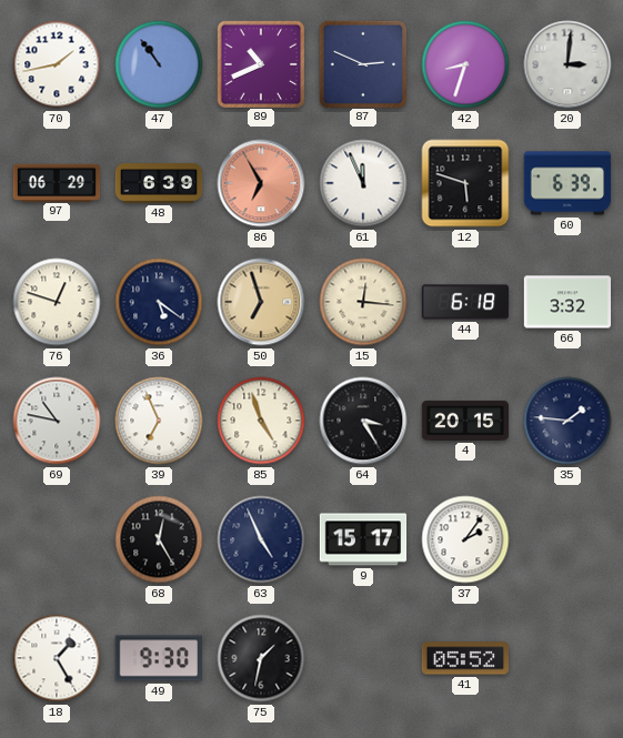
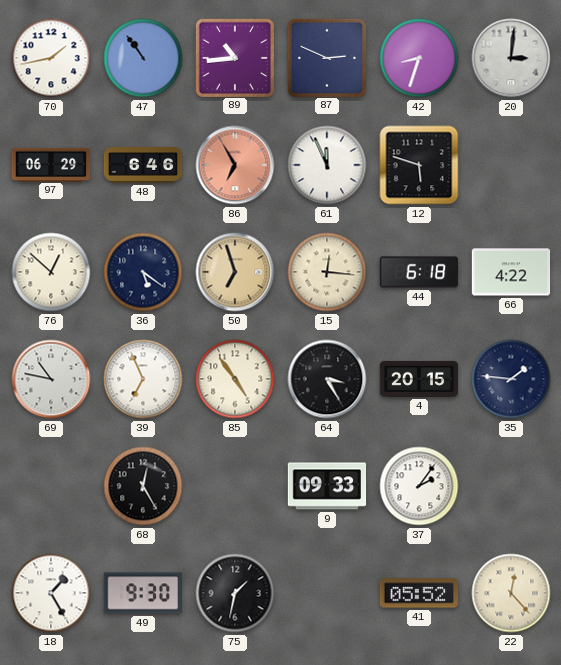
89: 10:41 -> 10:44
48: 6:39 -> 6:46
60: 6:39 -> none
76: 12:48 -> 12:52
66: 3:32 -> 4:22
85: 4:57 -> 4:54
63: 4:56 -> none
9: 15:17 -> 09:33
22: none -> 12:23
